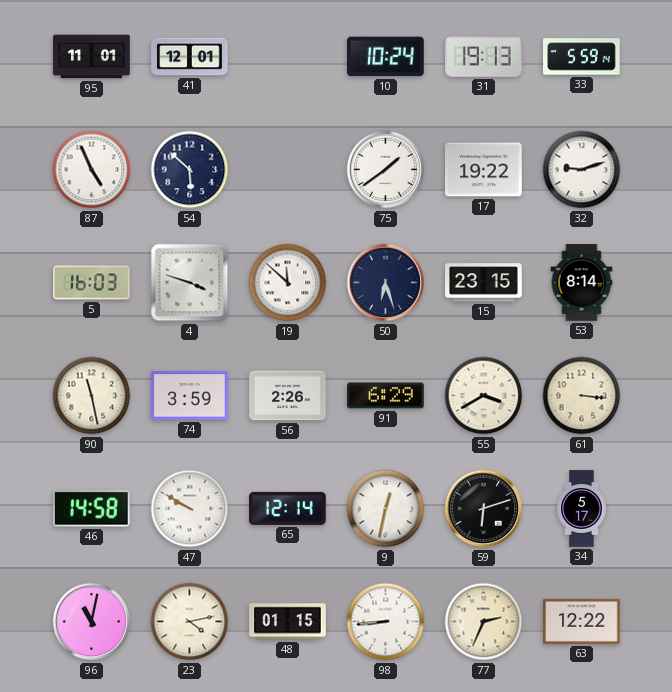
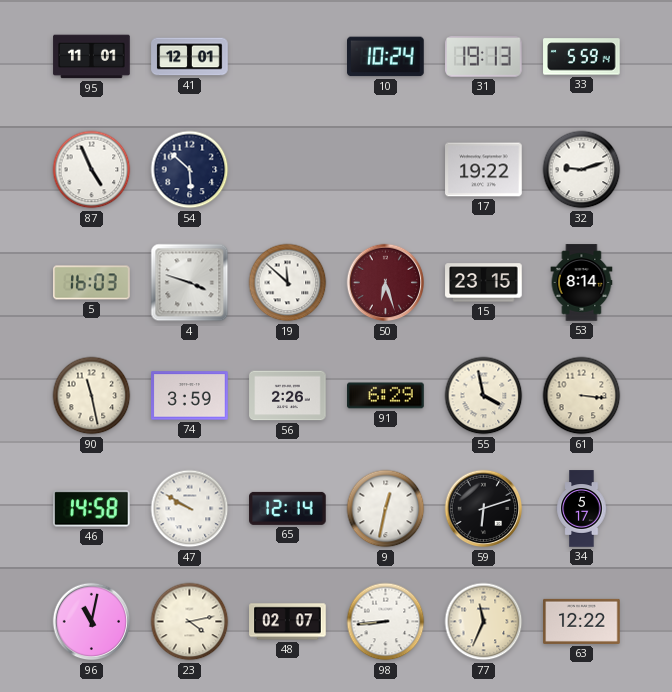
75: 1:39 -> none
50 dial: navy -> burgundy
55: 3:40 -> 3:58
48: 01:15 -> 02:07
77: 2:34 -> 11:34
